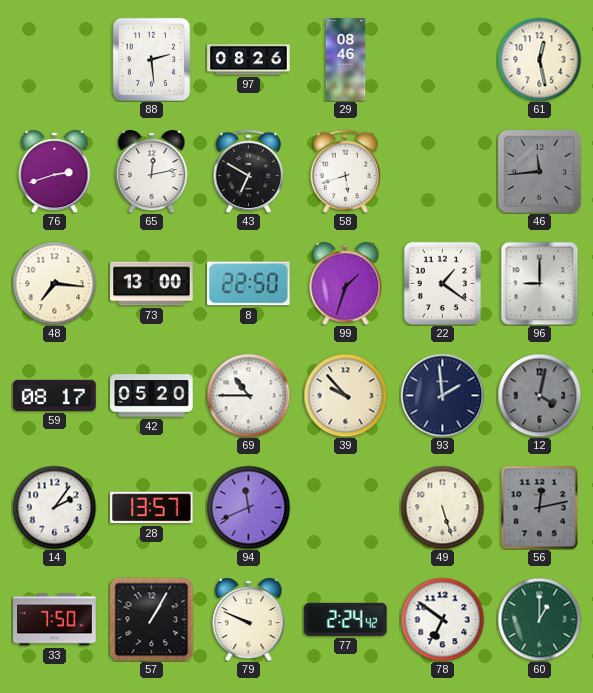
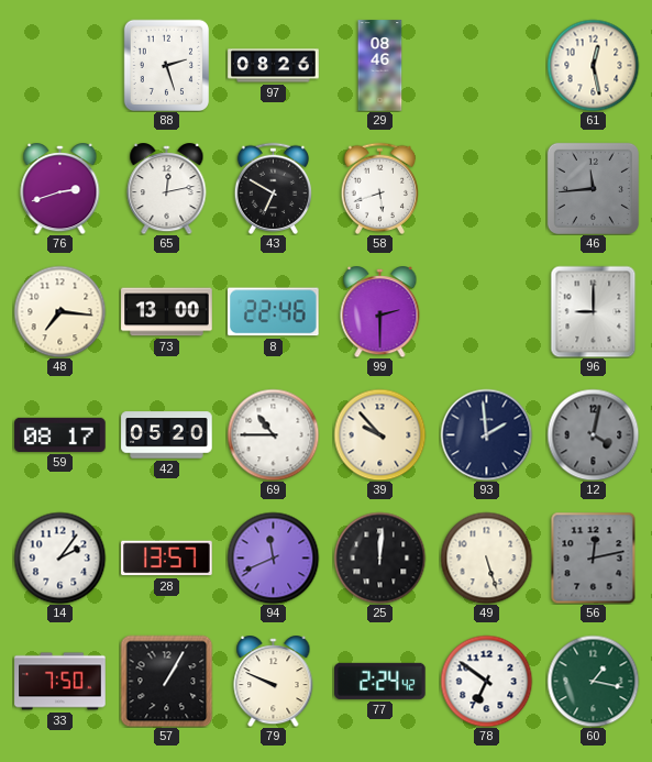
88: 2:29 -> 2:27
8: 22:50 -> 22:46
99: 1:33 -> 2:30
22: 1:21 -> none
25: none -> 12:01
60: 1:00 -> 1:17
